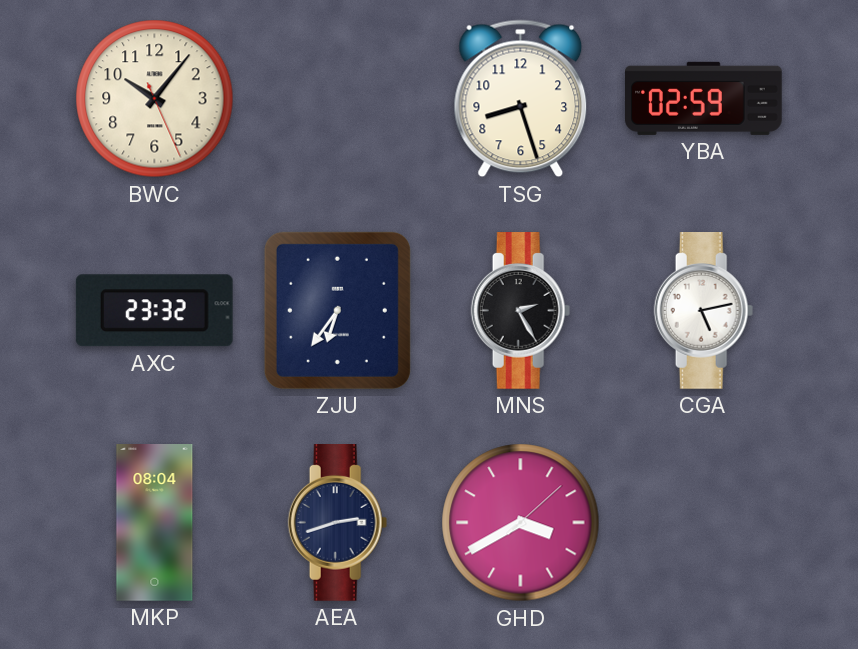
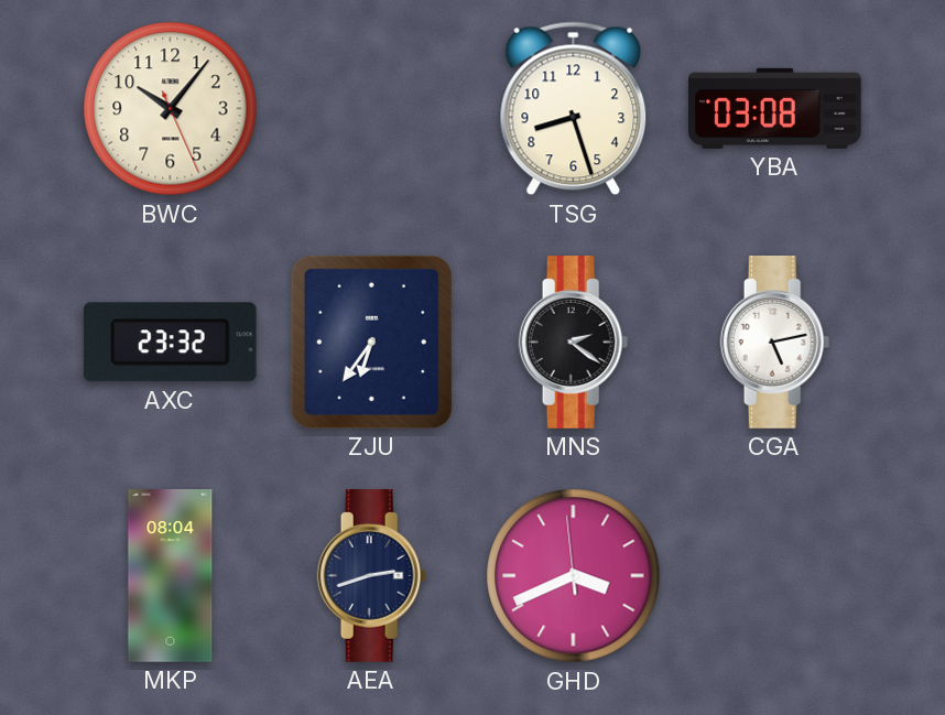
YBA: 02:59 -> 03:08
MNS: 2:25 -> 2:21
GHD: 3:40:08 -> 3:40:59
